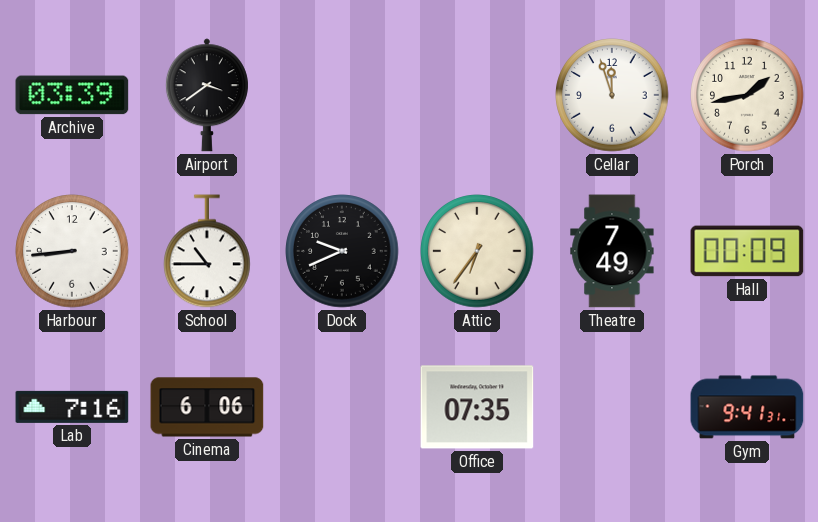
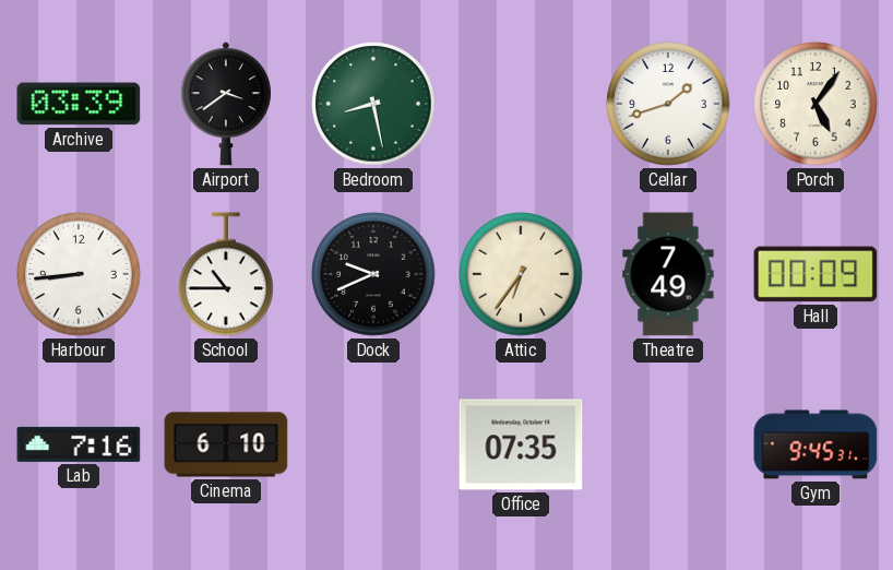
Bedroom: none -> 8:28
Cellar: 11:57 -> 1:42
Porch: 1:43 -> 5:06
Cinema: 6:06 -> 6:10
Gym: 9:41 -> 9:45
